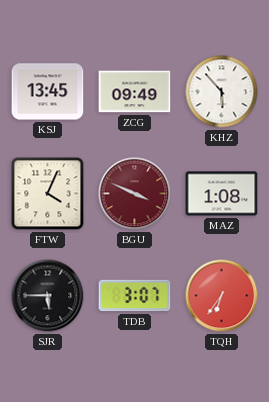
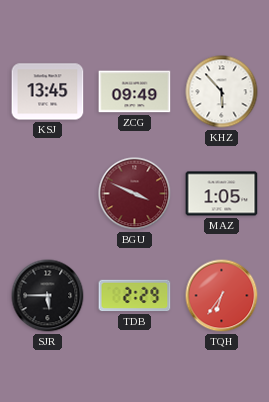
FTW: 4:04 -> none
MAZ: 1:08 -> 1:05
TDB: 3:07 -> 2:29
